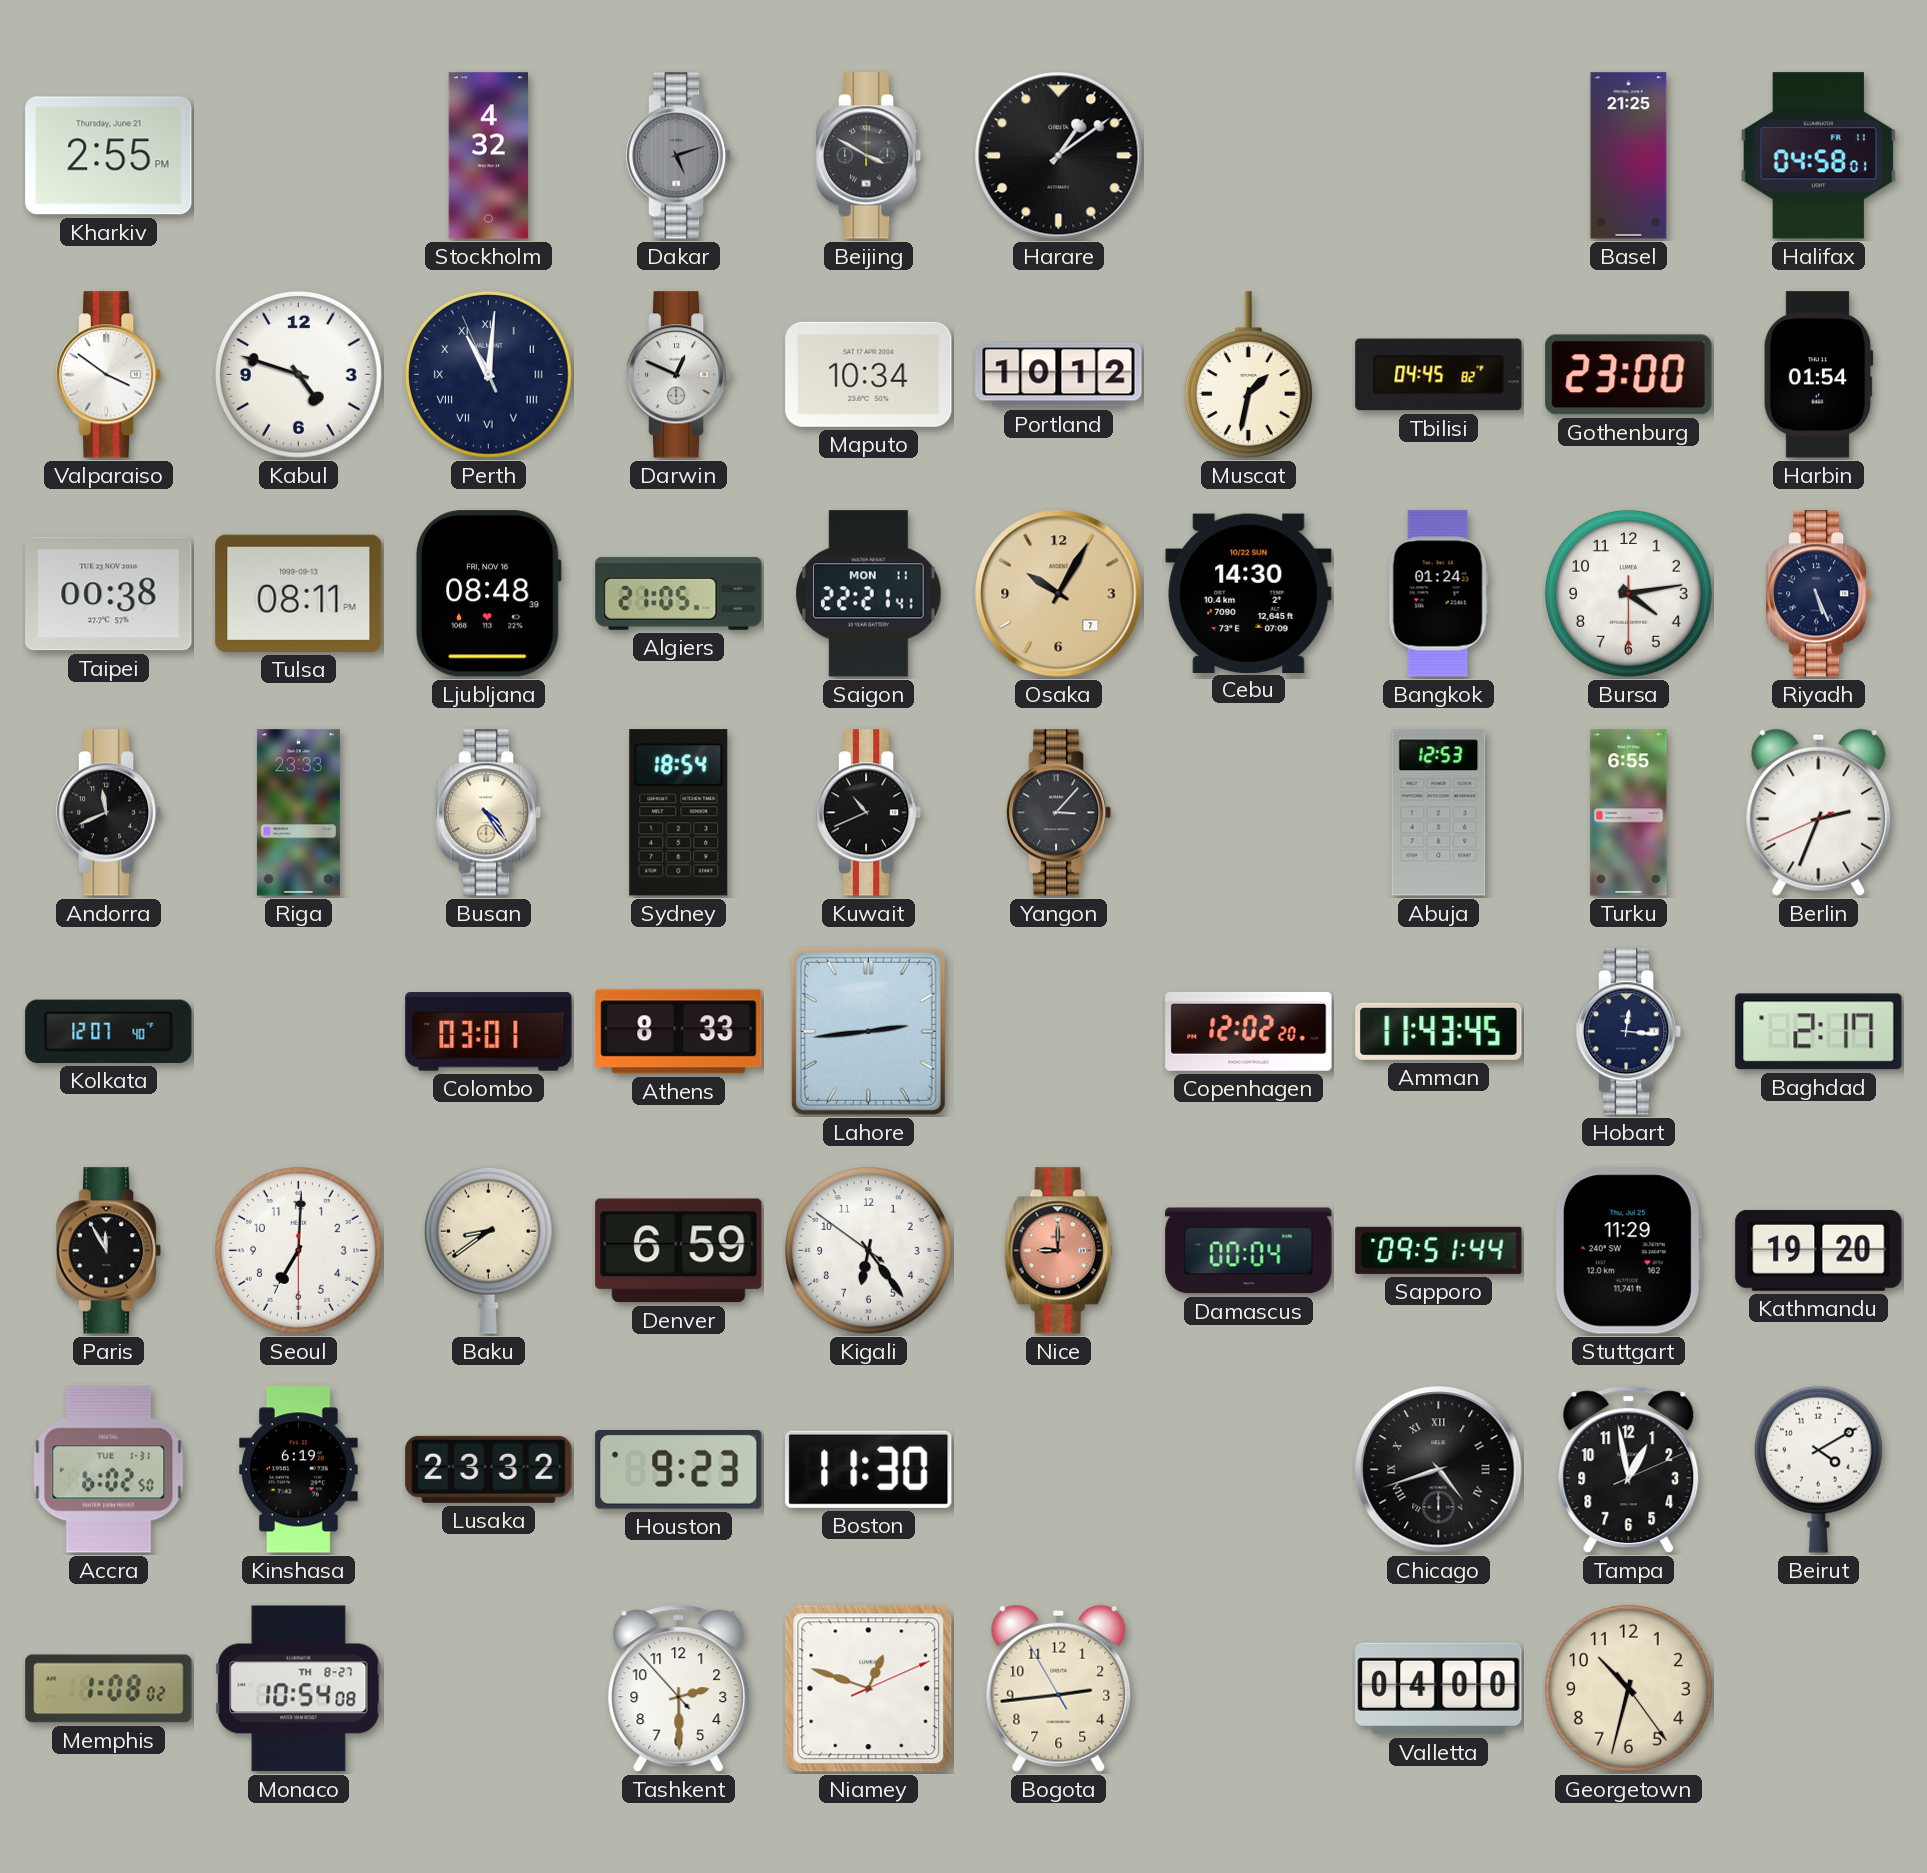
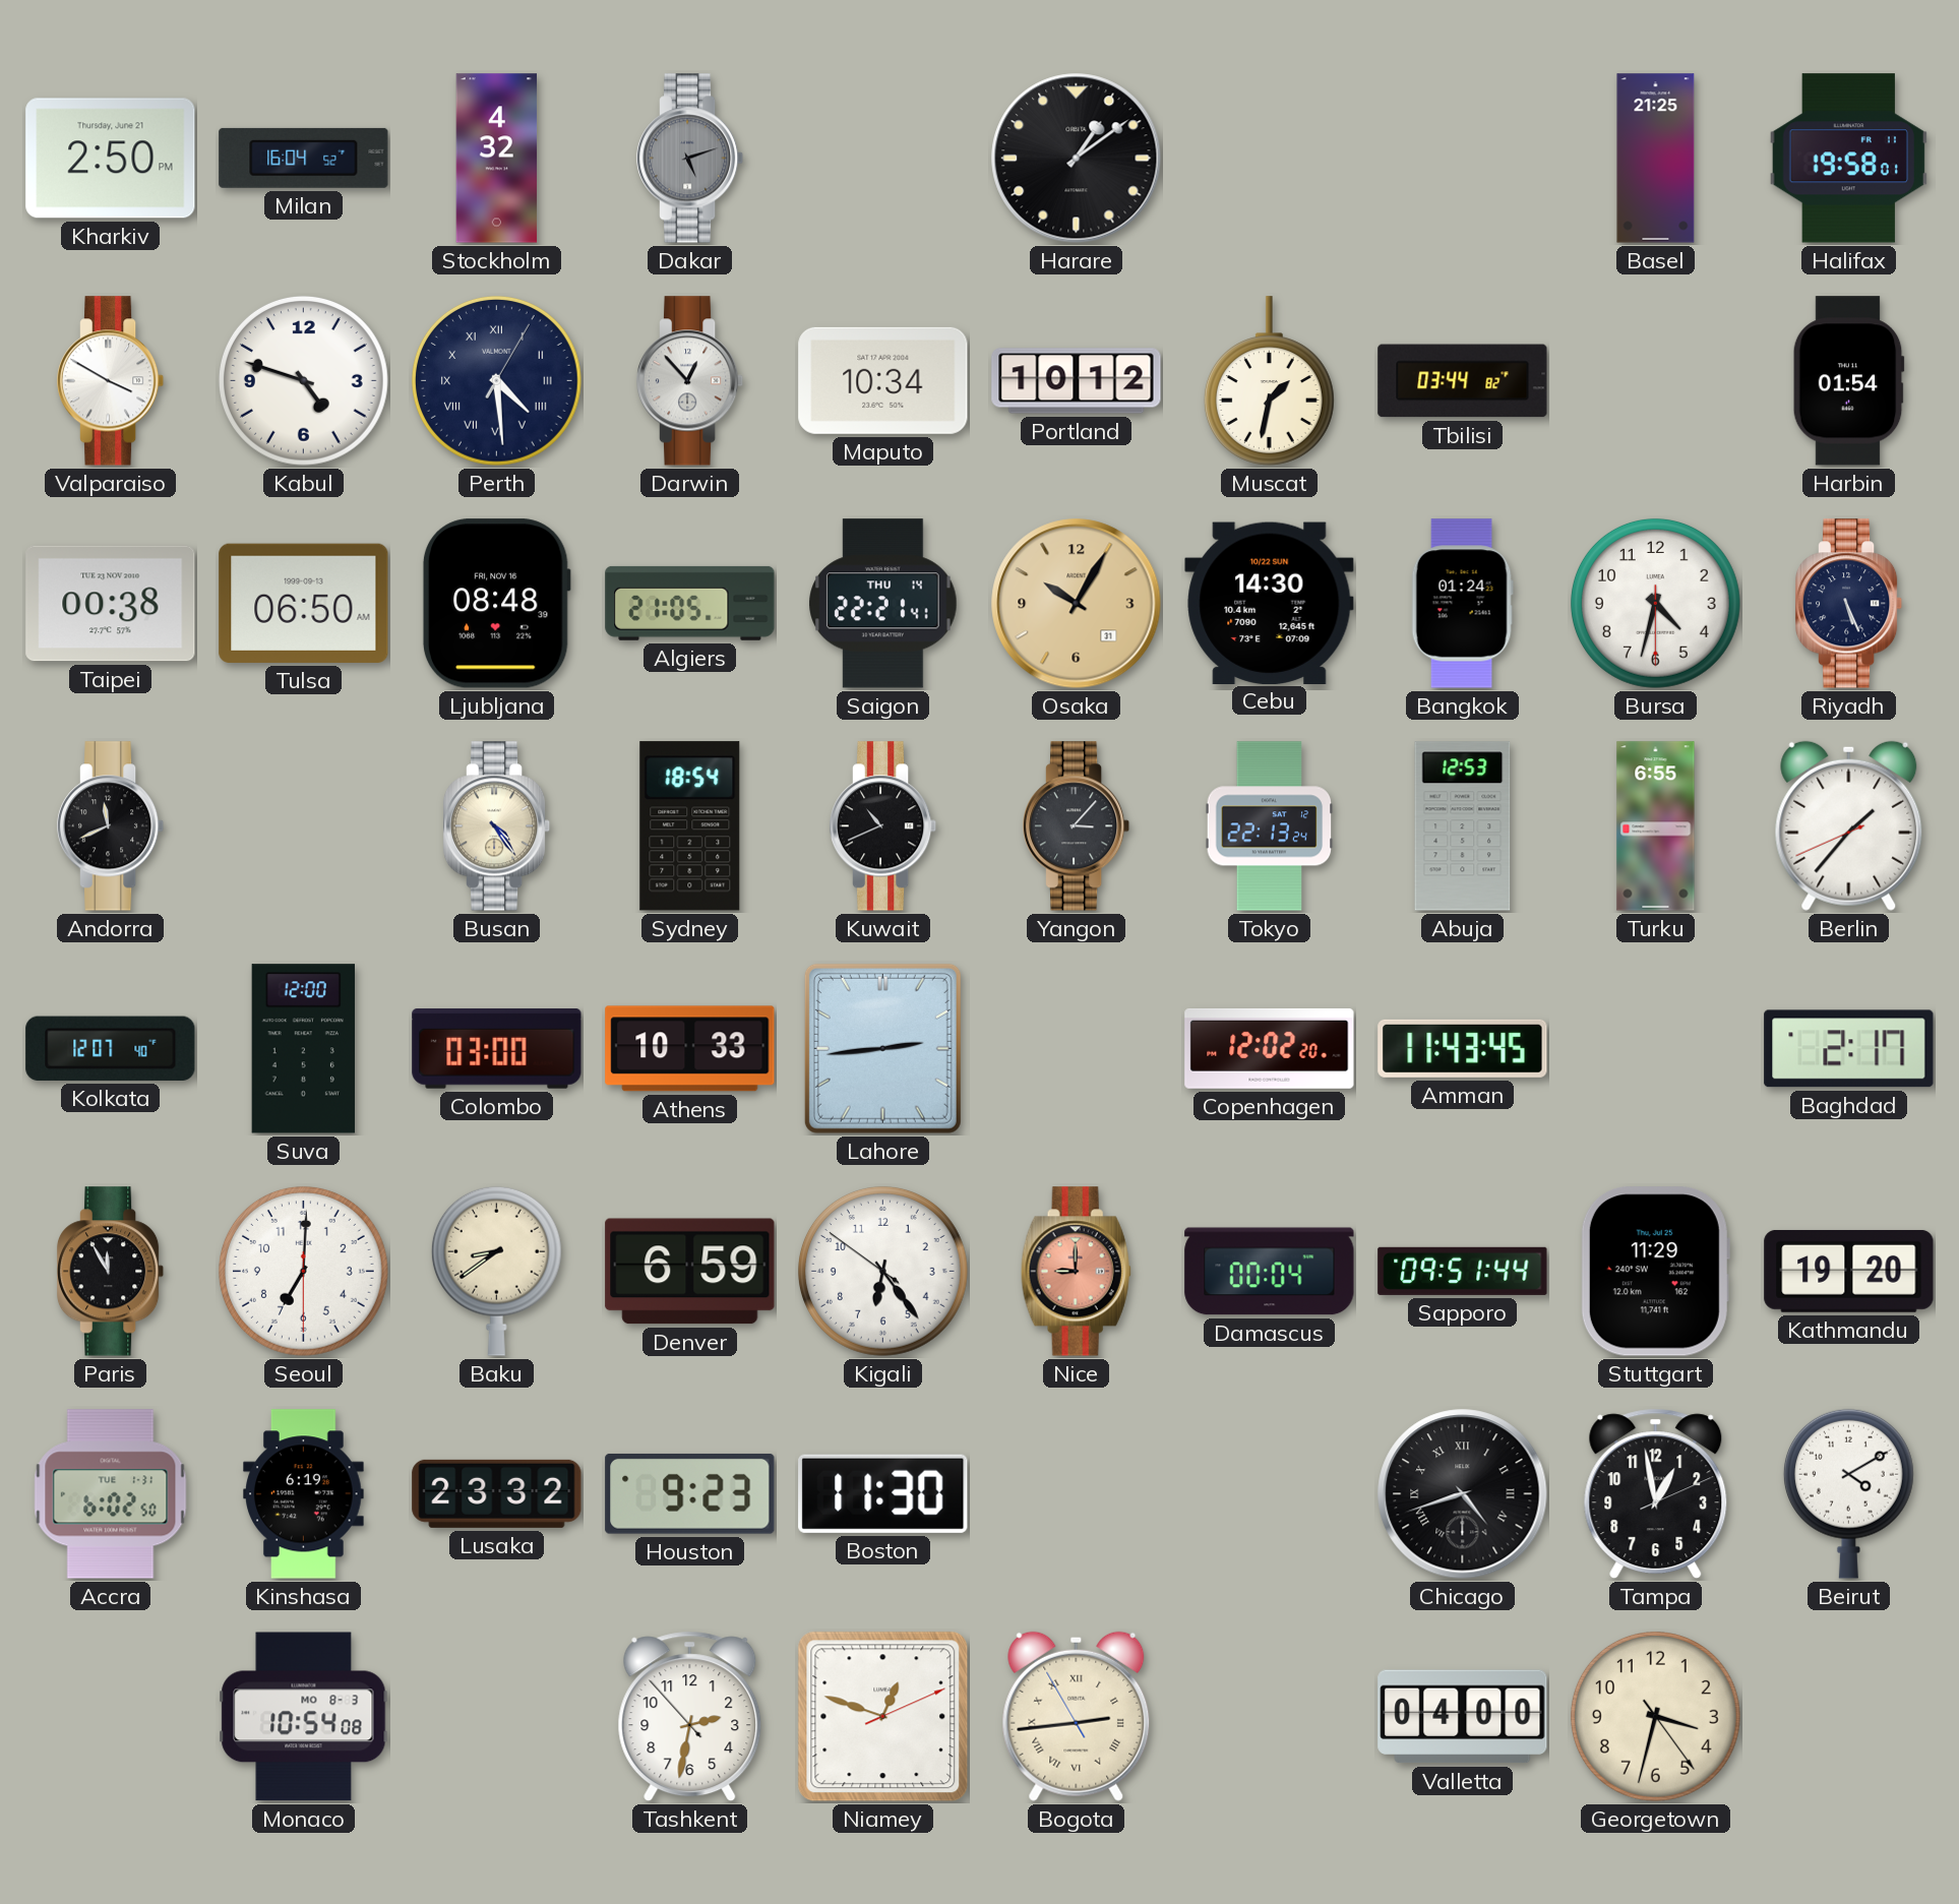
Kharkiv: 2:55 -> 2:50
Milan: none -> 16:04
Beijing: 3:50 -> none
Halifax: 04:58 -> 19:58
Valparaiso: 3:51 -> 3:50
Perth: 11:00 -> 4:29
Darwin: 12:49 -> 12:53
Tbilisi: 04:45 -> 03:44
Gothenburg: 23:00 -> none
Tulsa: 08:11 -> 06:50
Saigon date: MON 11 -> THU 14
Osaka date: 7 -> 31
Bursa: 4:13 -> 4:32
Riga: 23:33 -> none
Tokyo: none -> 22:13
Berlin: 2:33 -> 1:36
Suva: none -> 12:00
Colombo: 03:01 -> 03:00
Athens: 8:33 -> 10:33
Hobart: 12:16 -> none
Memphis: 1:08 -> none
Monaco date: TH 8-27 -> MO 8-3
Tashkent: 2:29 -> 2:31
Bogota numerals: Arabic -> Roman
Georgetown: 10:32 -> 3:32
